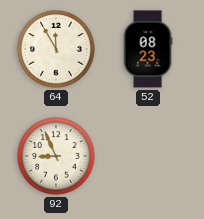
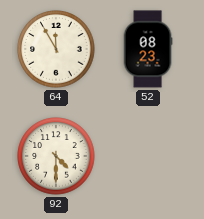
92: 8:56 -> 4:30
